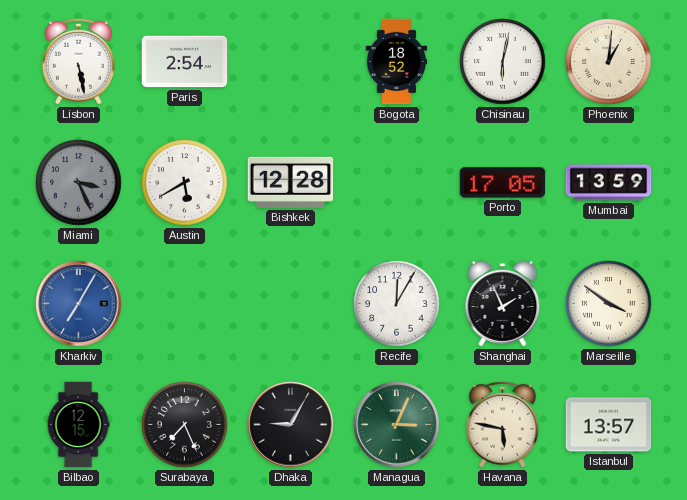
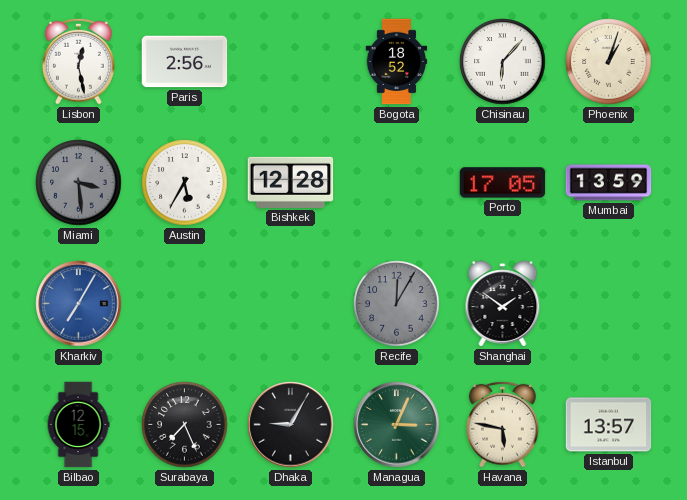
Lisbon: 5:28 -> 12:28
Paris: 2:54 -> 2:56
Chisinau: 6:02 -> 6:07
Phoenix: 1:01 -> 1:03
Miami: 3:26 -> 3:29
Austin: 5:40 -> 5:35
Recife dial: white -> grey
Shanghai: 1:56 -> 1:51
Marseille: 3:51 -> none
